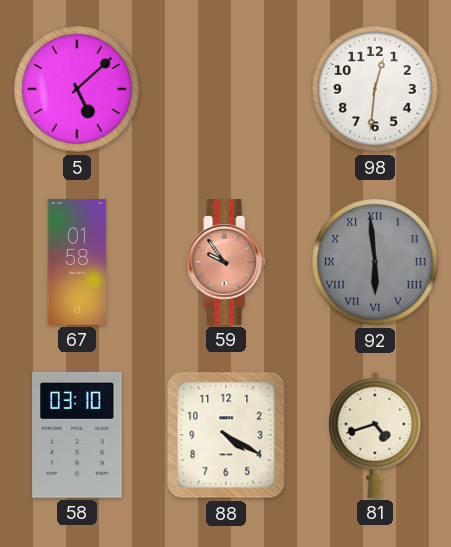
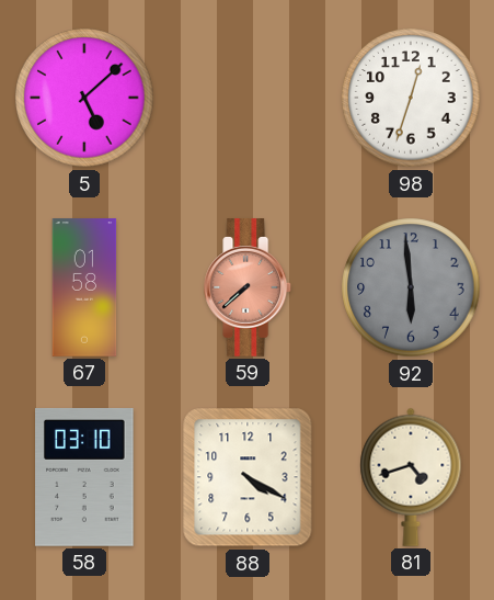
98: 12:31 -> 12:33
59: 9:54 -> 7:38
92 numerals: Roman -> Arabic
